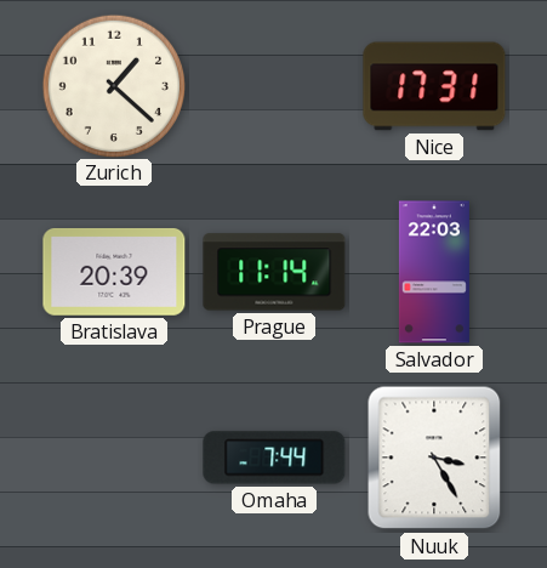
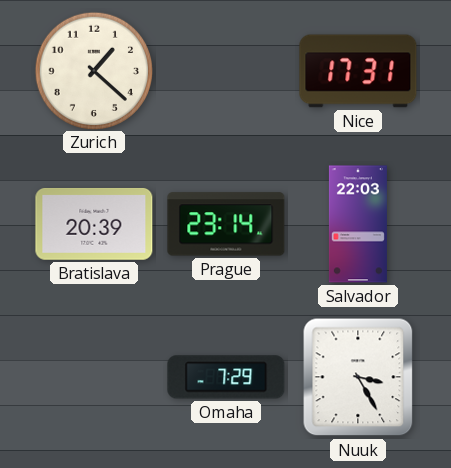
Prague: 11:14 -> 23:14
Omaha: 7:44 -> 7:29
